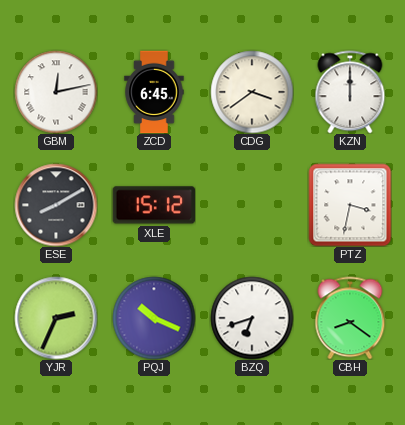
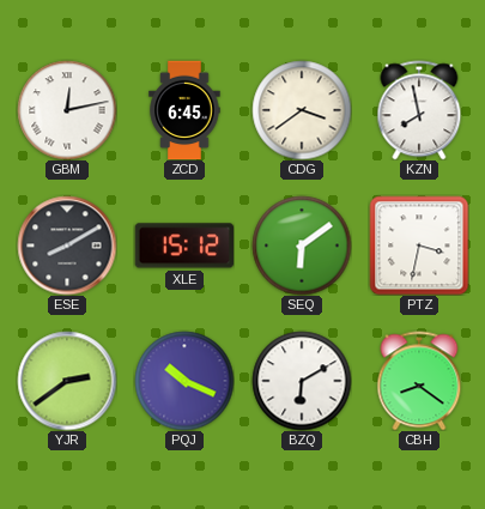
KZN: 12:00 -> 7:58
SEQ: none -> 6:09
YJR: 2:34 -> 2:39
BZQ: 6:42 -> 6:10
